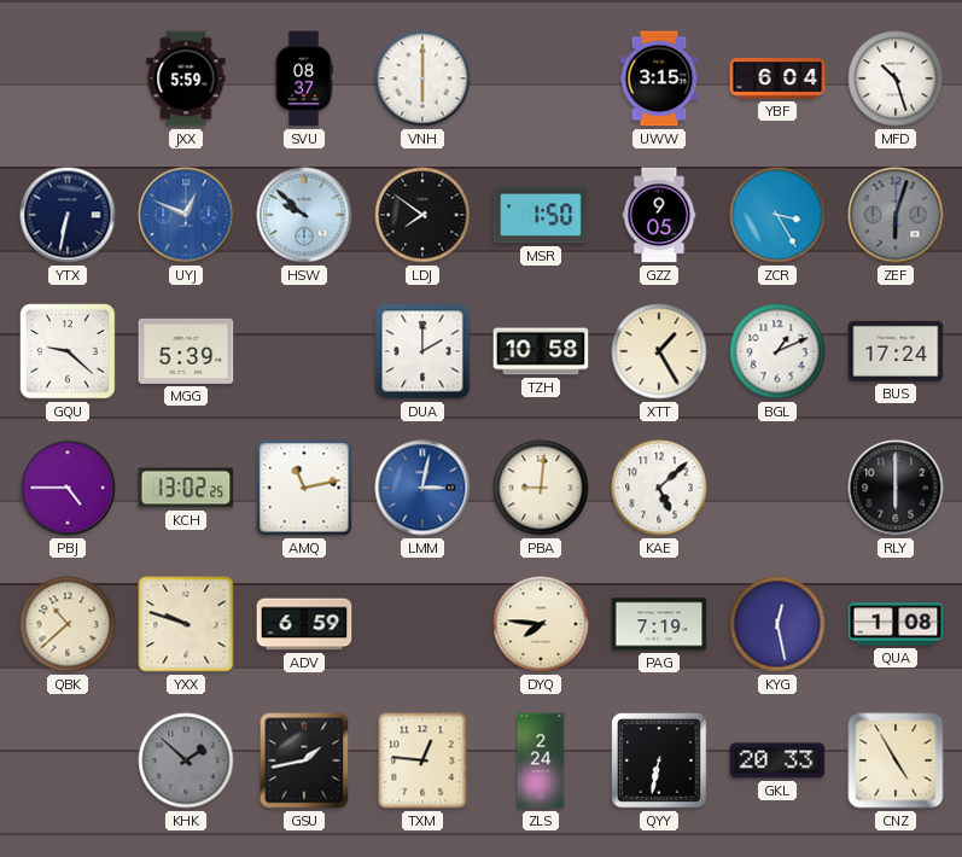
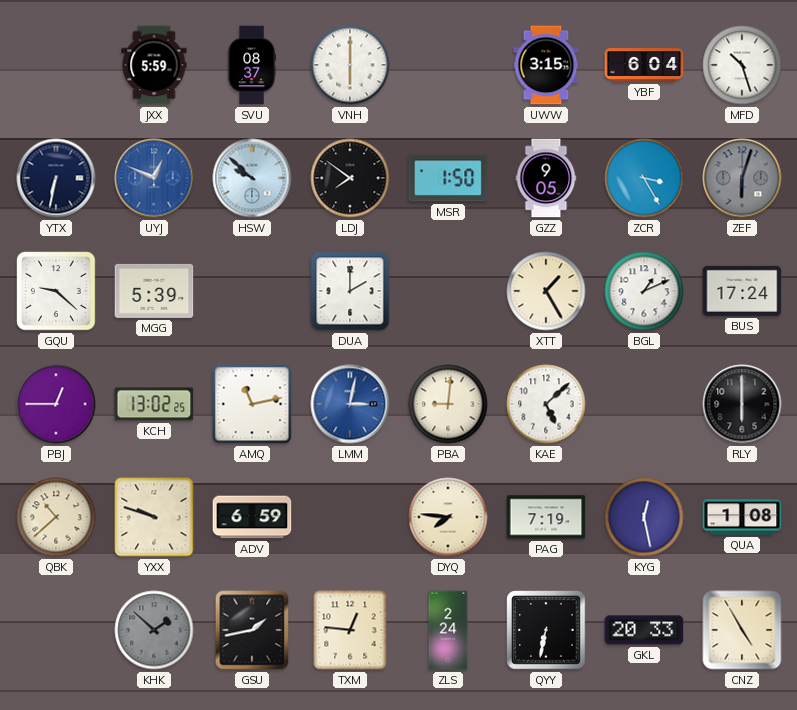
TZH: 10:58 -> none
PBJ: 4:45 -> 12:45
